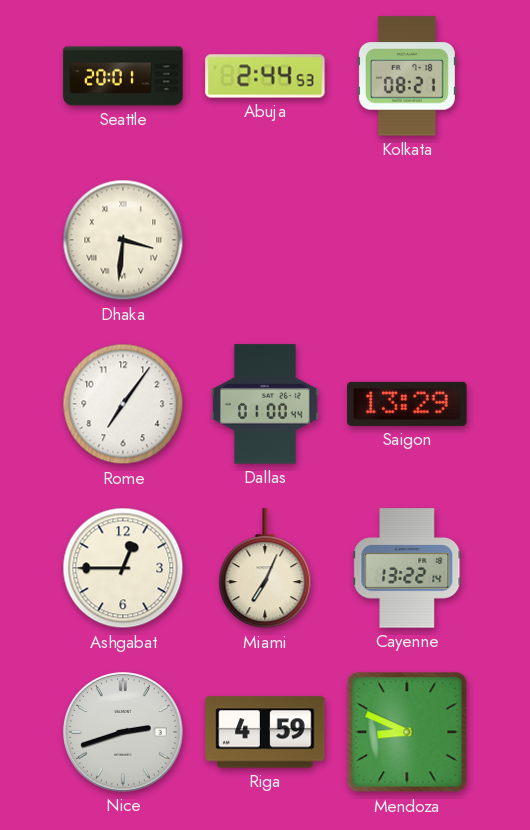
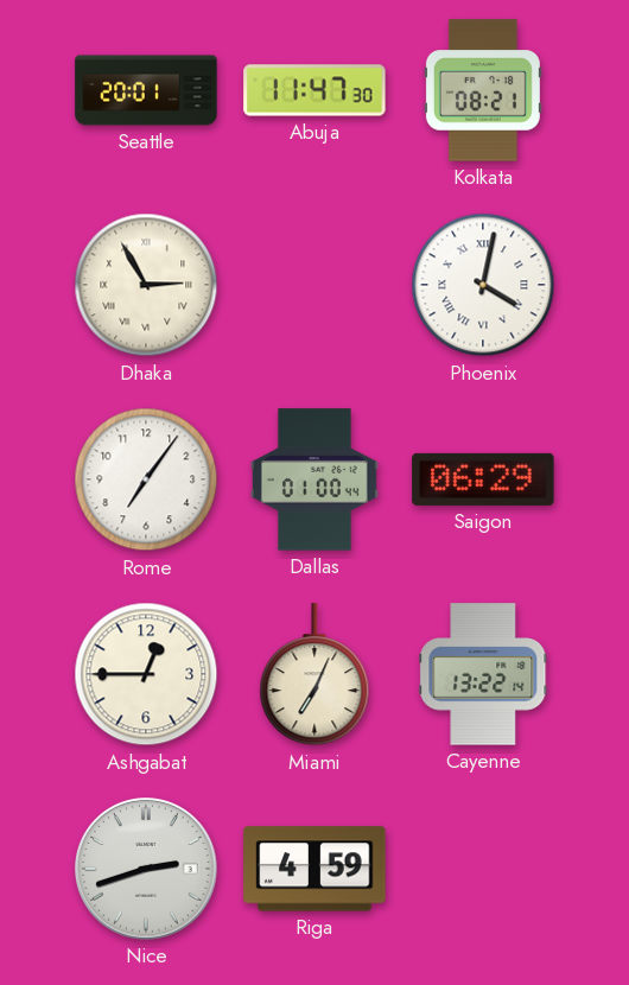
Abuja: 2:44 -> 11:47
Dhaka: 3:31 -> 2:55
Phoenix: none -> 4:02
Saigon: 13:29 -> 06:29
Mendoza: 8:49 -> none
